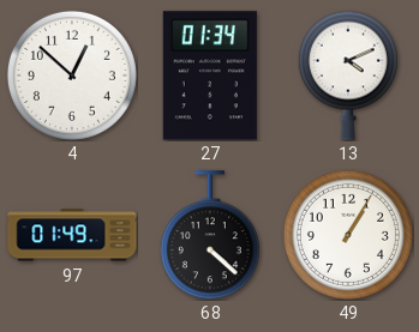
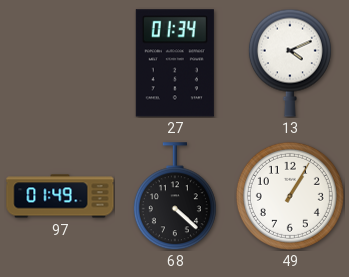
4: 12:52 -> none
